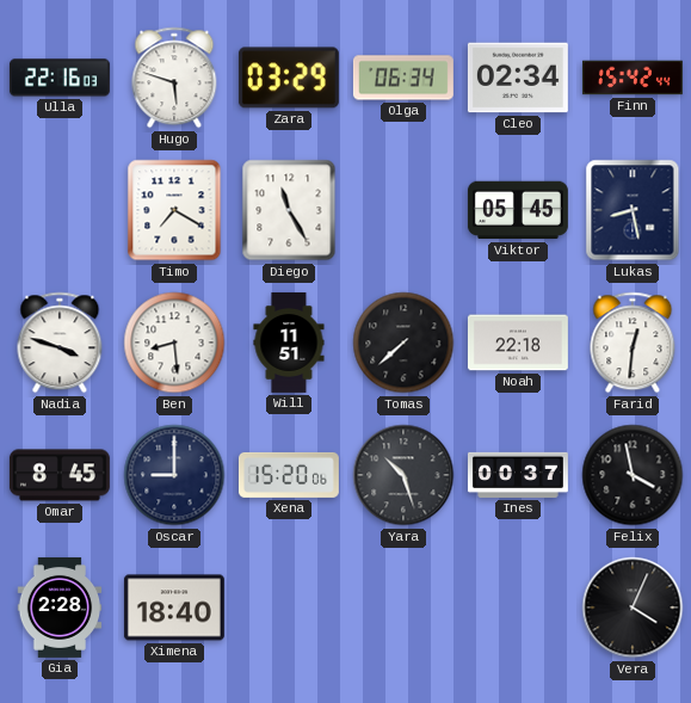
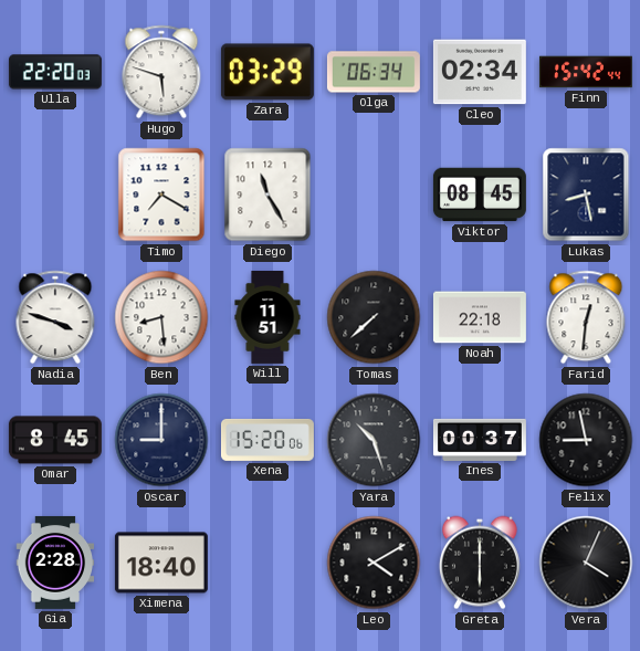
Ulla: 22:16 -> 22:20
Viktor: 05:45 -> 08:45
Felix: 3:58 -> 8:58
Leo: none -> 4:10
Greta: none -> 6:00
